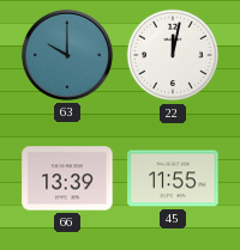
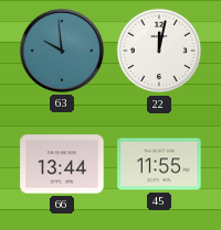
63: 10:00 -> 9:59
66: 13:39 -> 13:44
